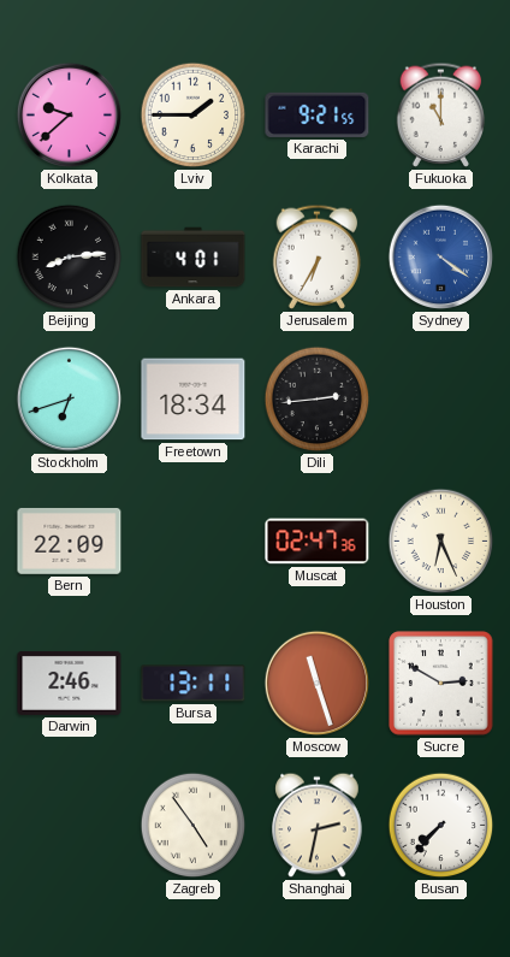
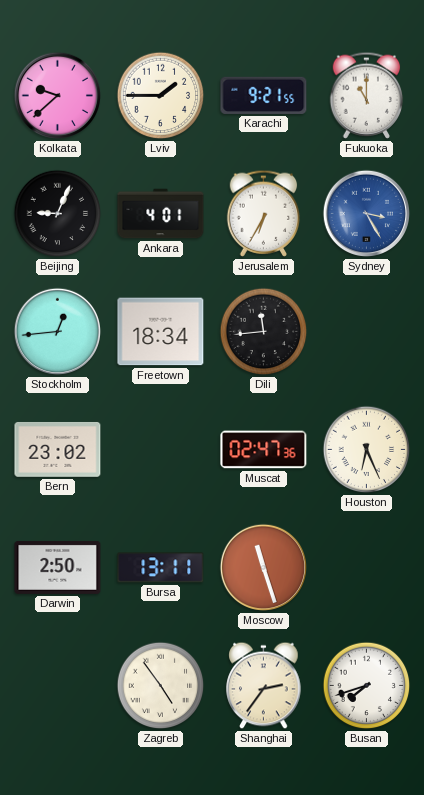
Beijing: 8:14 -> 9:04
Sydney: 4:21 -> 3:25
Stockholm: 6:42 -> 12:44
Dili: 2:44 -> 11:44
Bern: 22:09 -> 23:02
Darwin: 2:46 -> 2:50
Sucre: 2:50 -> none
Shanghai: 2:32 -> 2:36
Busan: 7:37 -> 7:42
